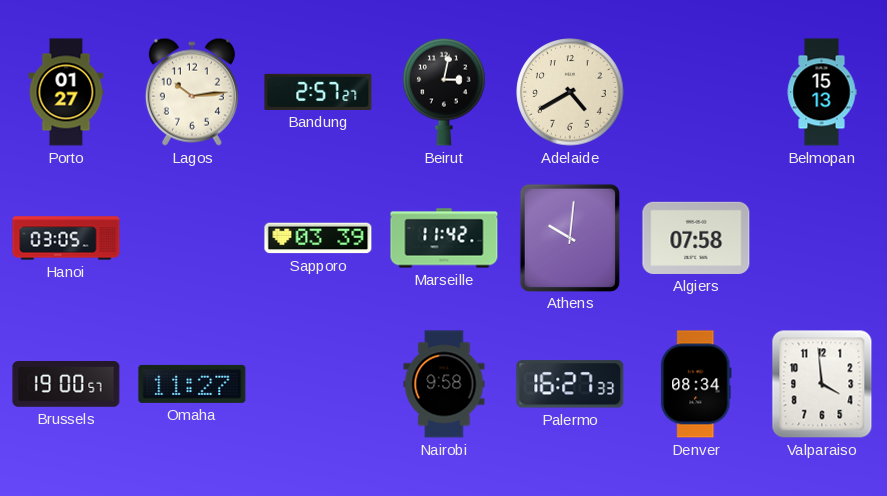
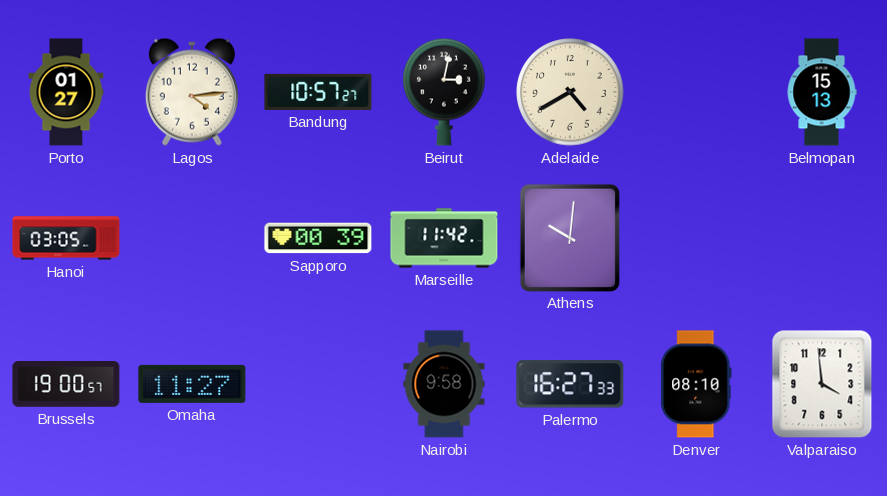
Lagos: 10:14 -> 4:14
Bandung: 2:57 -> 10:57
Sapporo: 03:39 -> 00:39
Algiers: 07:58 -> none
Denver: 08:34 -> 08:10
